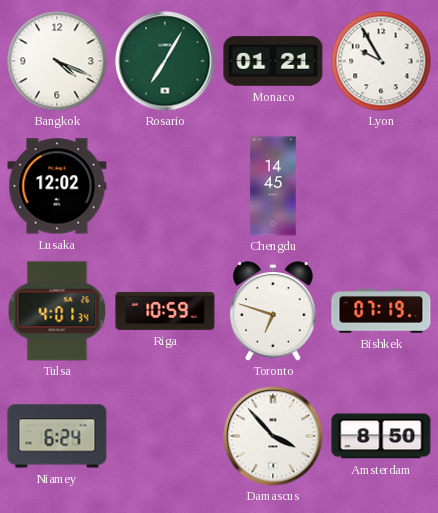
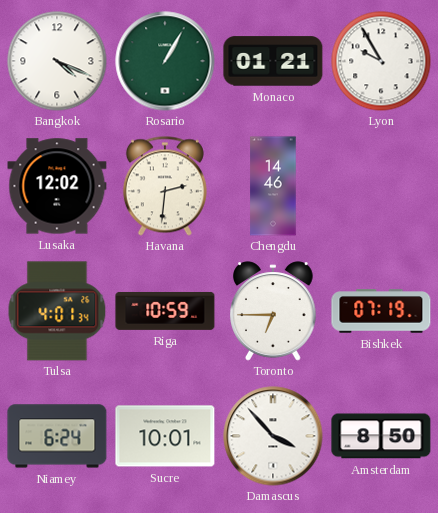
Rosario: 7:05 -> 1:05
Havana: none -> 2:31
Chengdu: 14:45 -> 14:46
Toronto: 6:48 -> 6:45
Sucre: none -> 10:01
